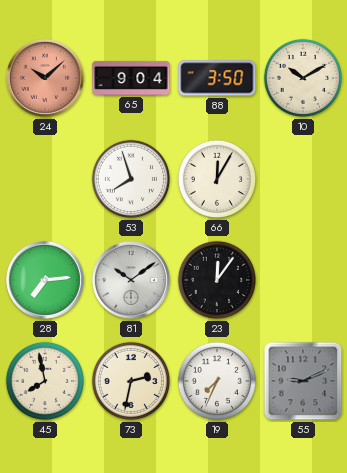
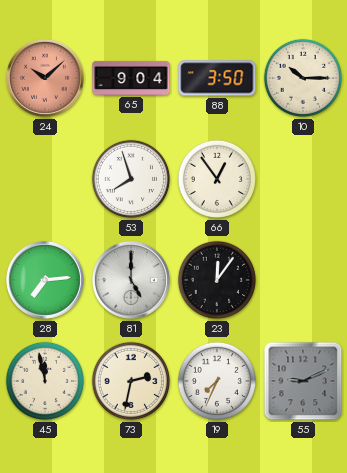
10: 10:10 -> 10:15
66: 12:05 -> 12:54
81: 10:09 -> 5:00
45: 7:58 -> 11:58
